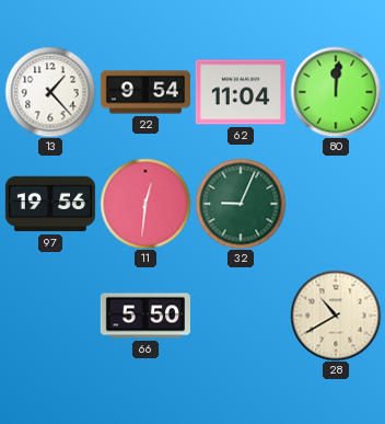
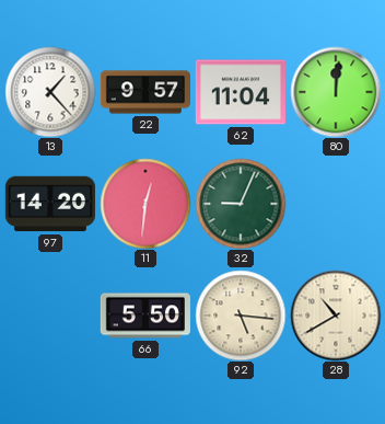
22: 9:54 -> 9:57
97: 19:56 -> 14:20
92: none -> 5:16
